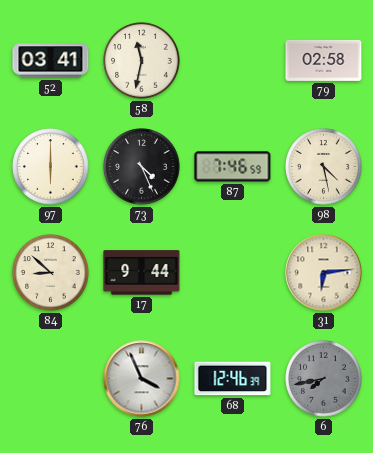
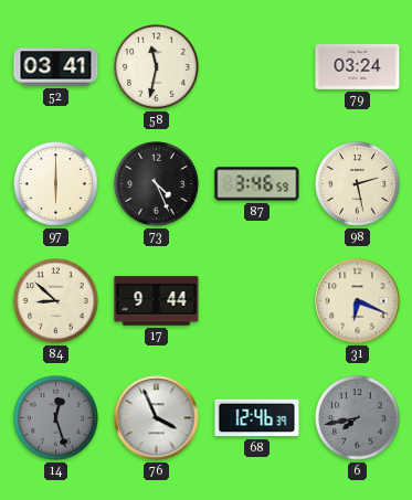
79: 02:58 -> 03:24
87: 7:46 -> 3:46
98: 4:28 -> 2:28
31: 6:14 -> 6:19
14: none -> 12:27
